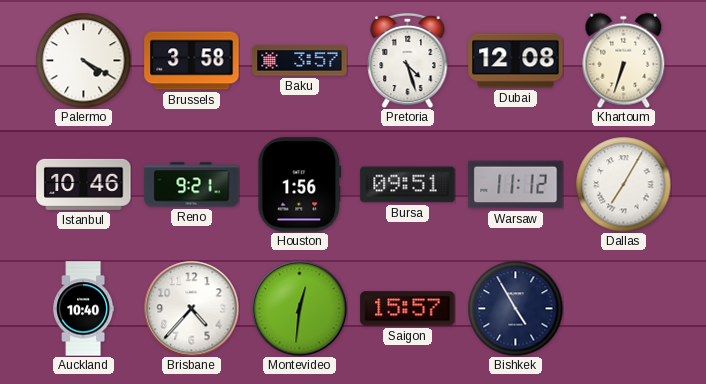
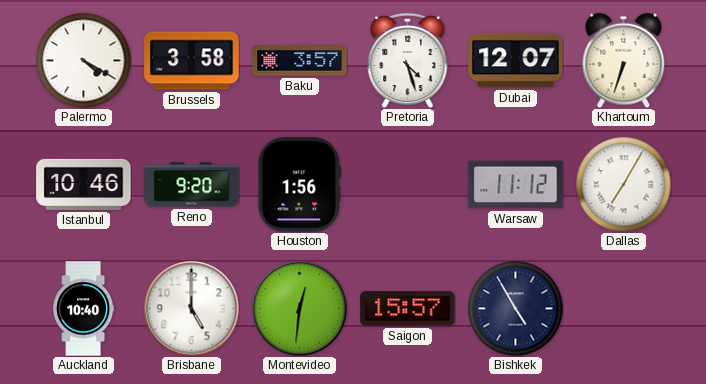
Dubai: 12:08 -> 12:07
Reno: 9:21 -> 9:20
Bursa: 09:51 -> none
Brisbane: 4:37 -> 5:00
